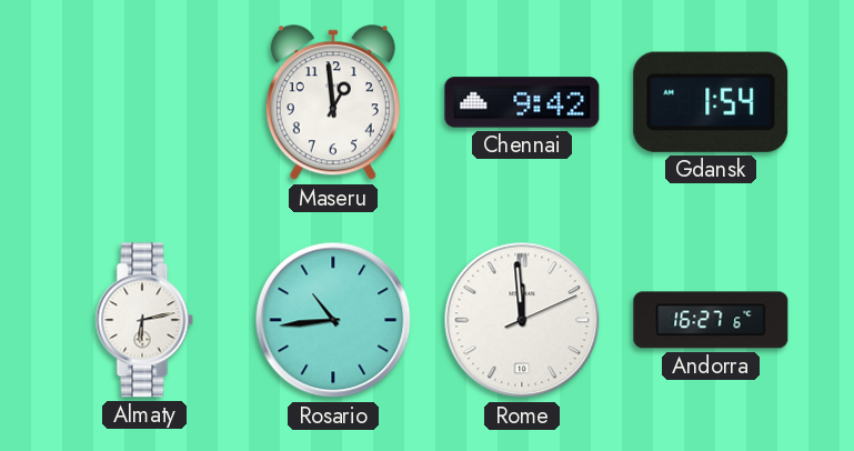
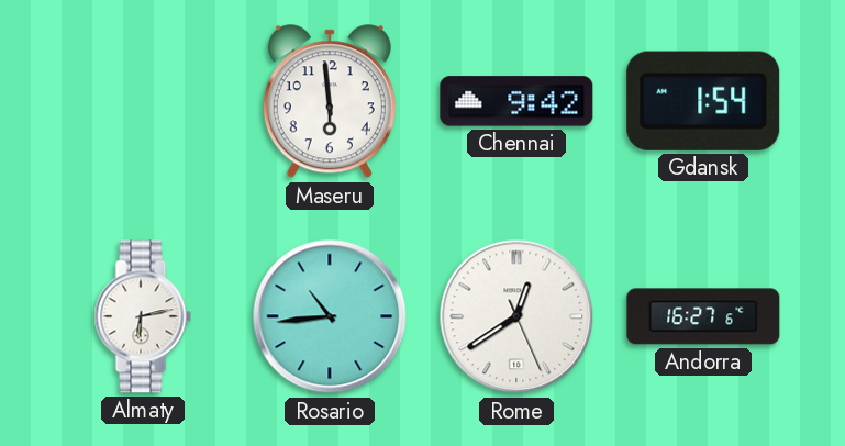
Maseru: 12:59 -> 5:59
Rome: 11:59 -> 12:39
